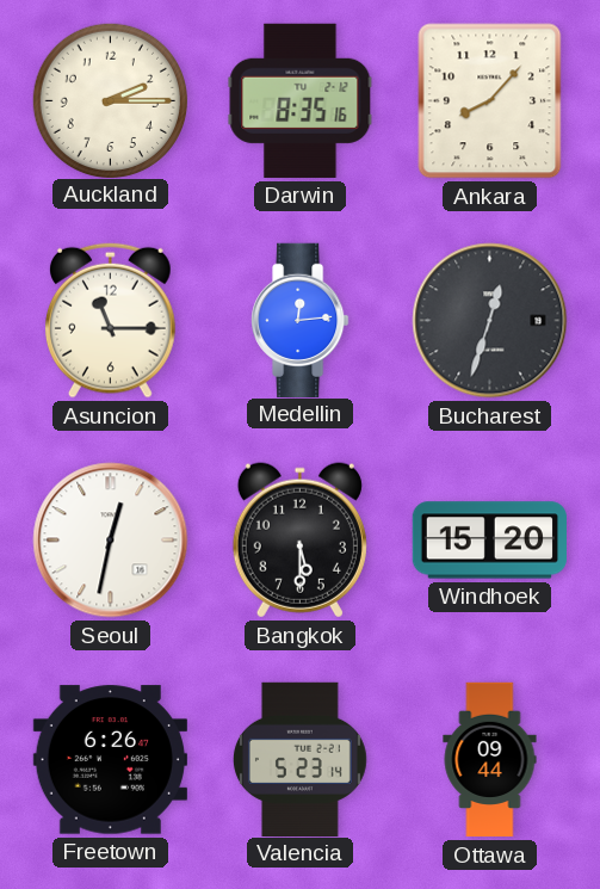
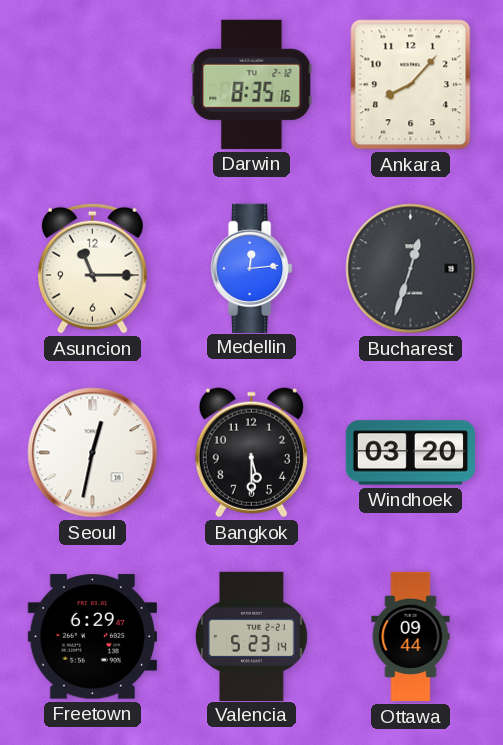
Auckland: 2:15 -> none
Windhoek: 15:20 -> 03:20
Freetown: 6:26 -> 6:29
